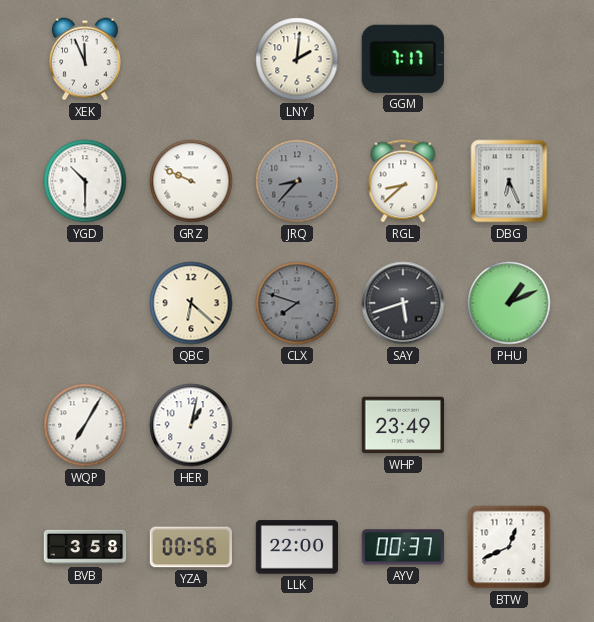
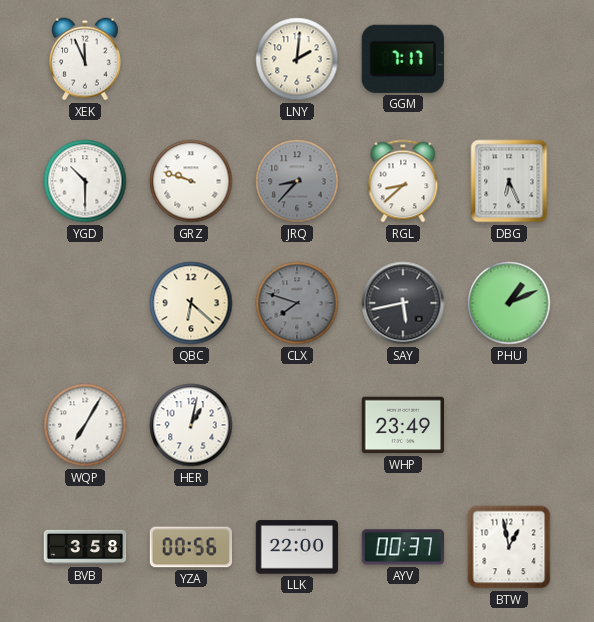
GRZ: 9:49 -> 9:48
SAY: 5:42 -> 5:43
BTW: 12:41 -> 12:58
